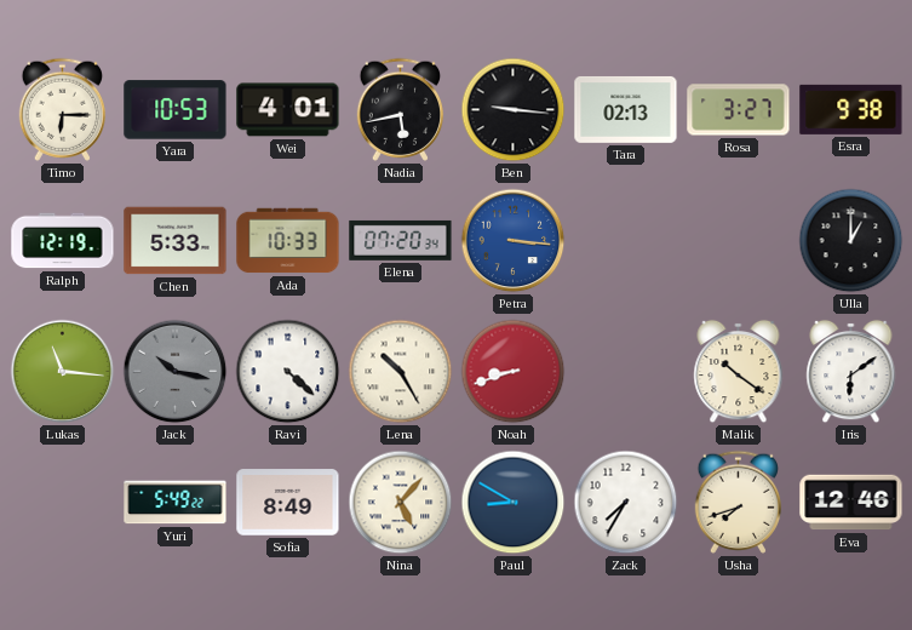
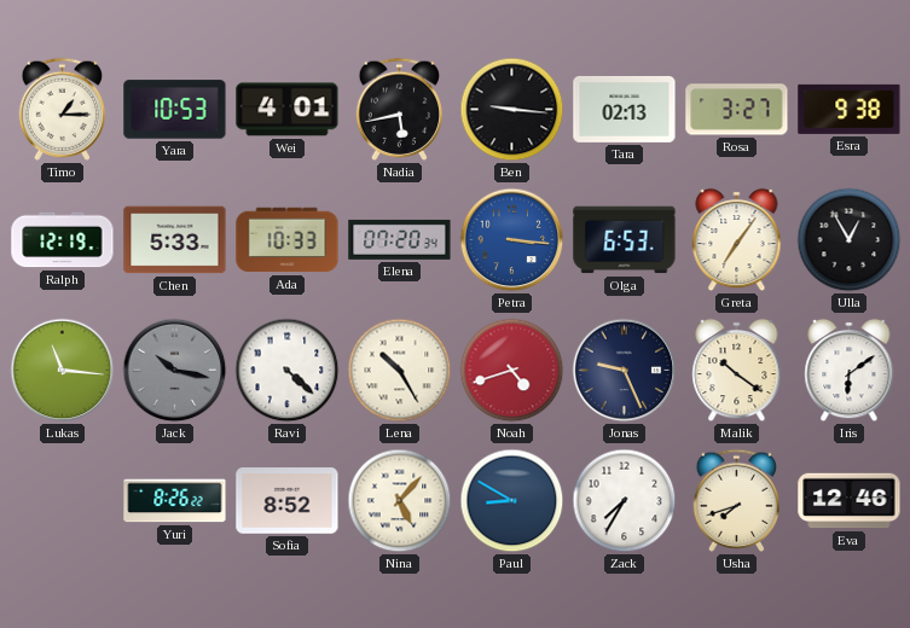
Timo: 6:15 -> 1:15
Olga: none -> 6:53
Greta: none -> 7:06
Ulla: 1:00 -> 12:55
Noah: 8:42 -> 4:42
Jonas: none -> 9:26
Yuri: 5:49 -> 8:26
Sofia: 8:49 -> 8:52
